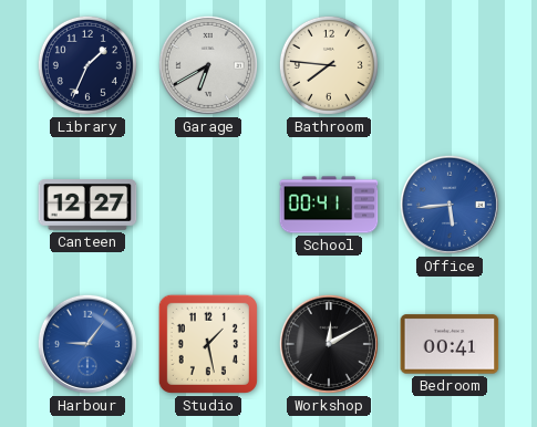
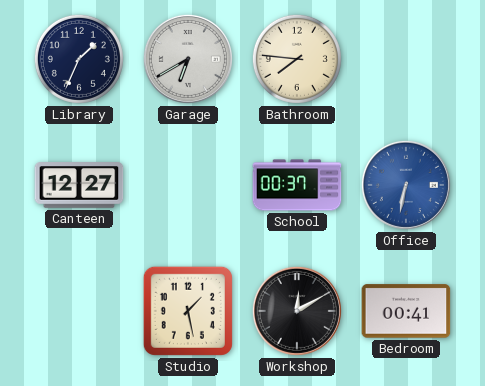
School: 00:41 -> 00:37
Office: 5:44 -> 6:32
Harbour: 9:06 -> none
